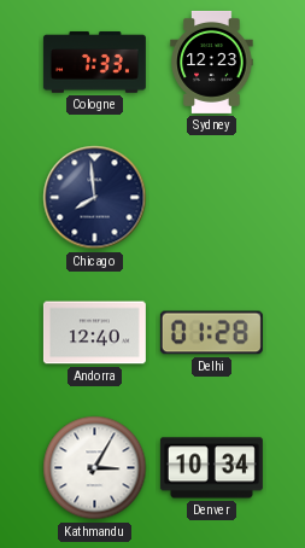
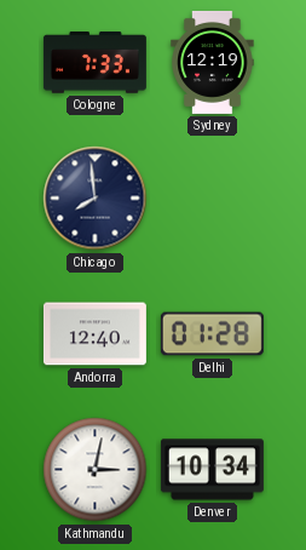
Sydney: 12:23 -> 12:19
Kathmandu: 3:05 -> 3:02
